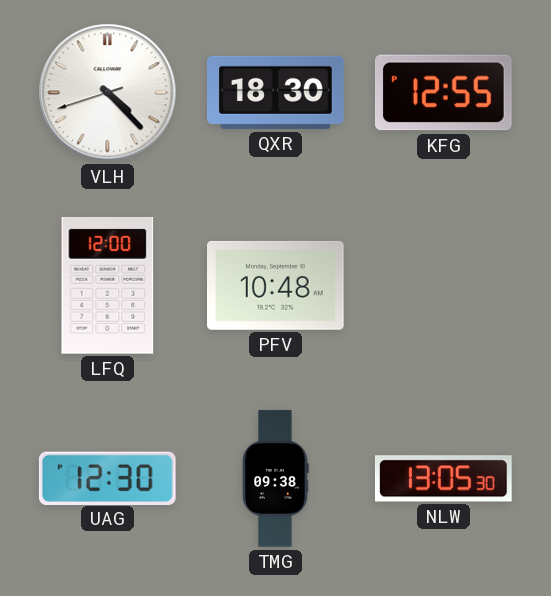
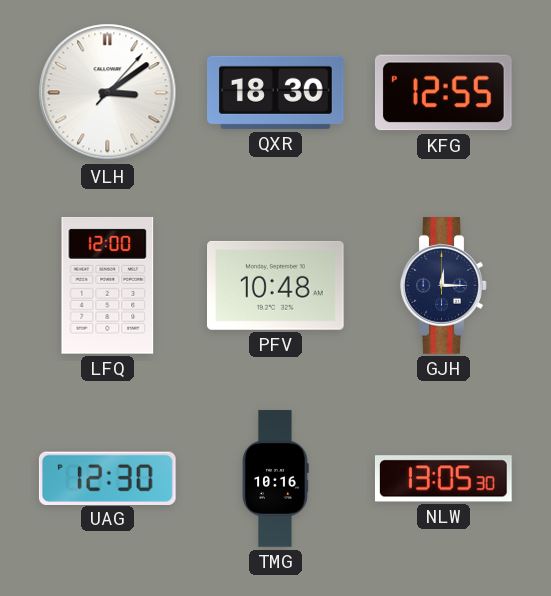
VLH: 4:22 -> 3:09
GJH: none -> 12:15
TMG: 09:38 -> 10:16
